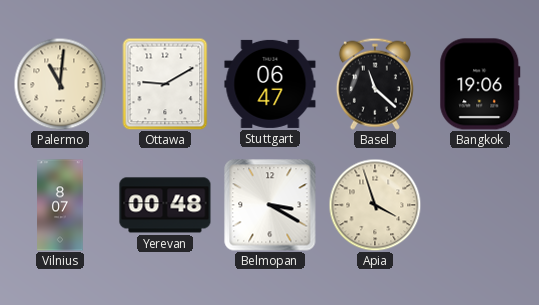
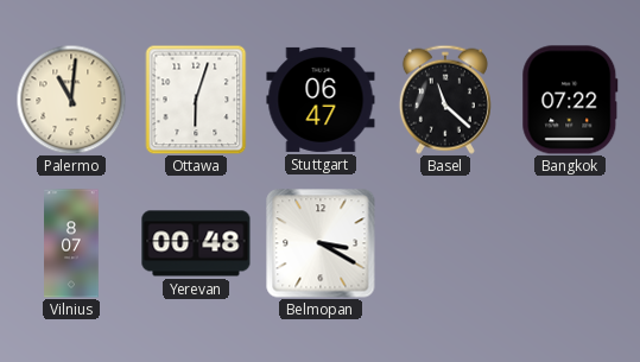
Ottawa: 9:10 -> 6:03
Bangkok: 19:06 -> 07:22
Apia: 3:57 -> none
